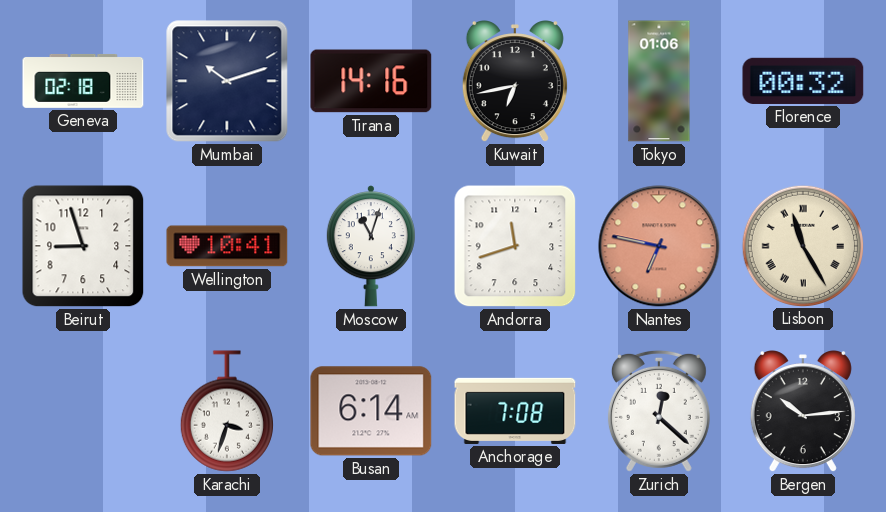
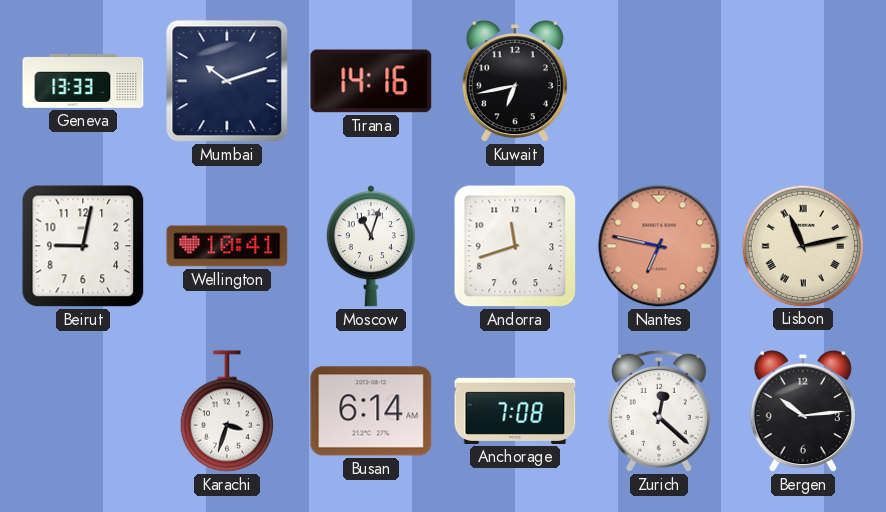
Geneva: 02:18 -> 13:33
Tokyo: 01:06 -> none
Florence: 00:32 -> none
Beirut: 8:57 -> 9:02
Lisbon: 11:25 -> 11:13
